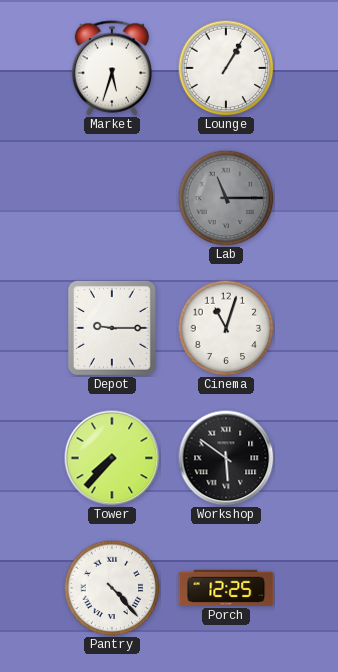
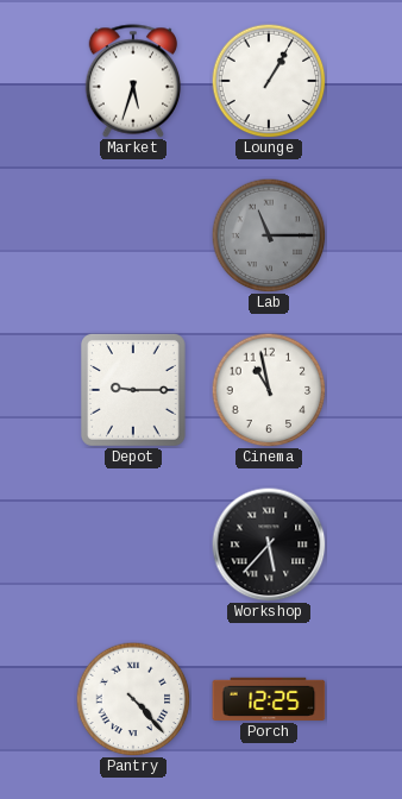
Cinema: 11:03 -> 10:58
Tower: 7:37 -> none
Workshop: 5:51 -> 5:37
